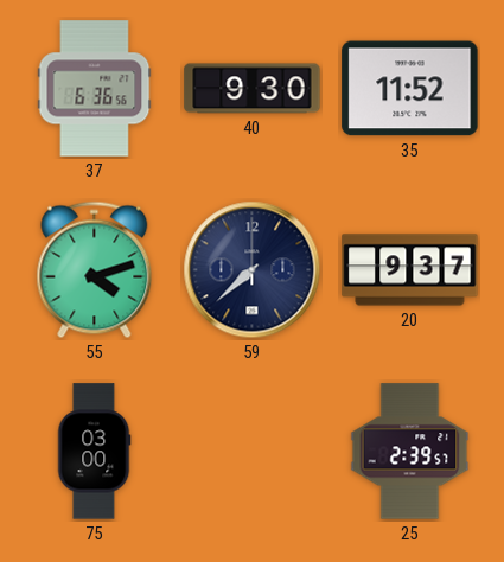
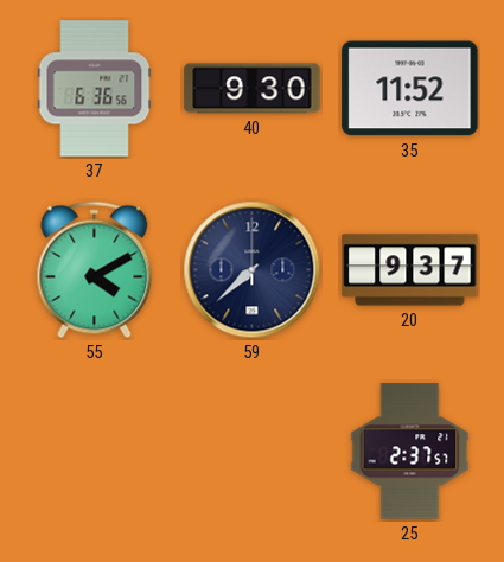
55: 4:12 -> 4:10
75: 03:00 -> none
25: 2:39 -> 2:37
